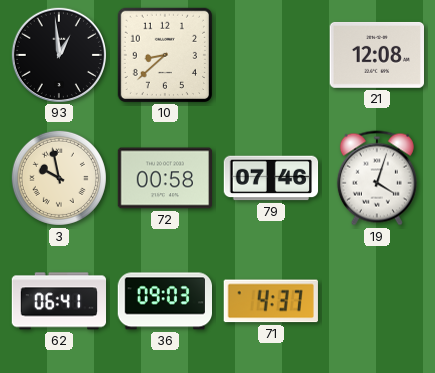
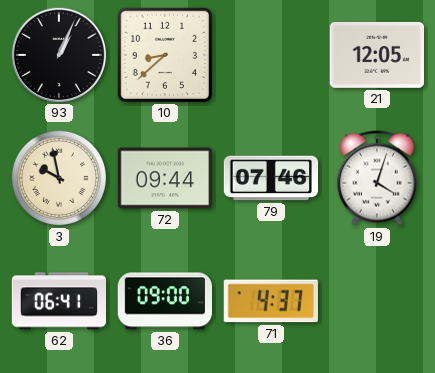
93: 12:59 -> 1:04
21: 12:08 -> 12:05
72: 00:58 -> 09:44
36: 09:03 -> 09:00
